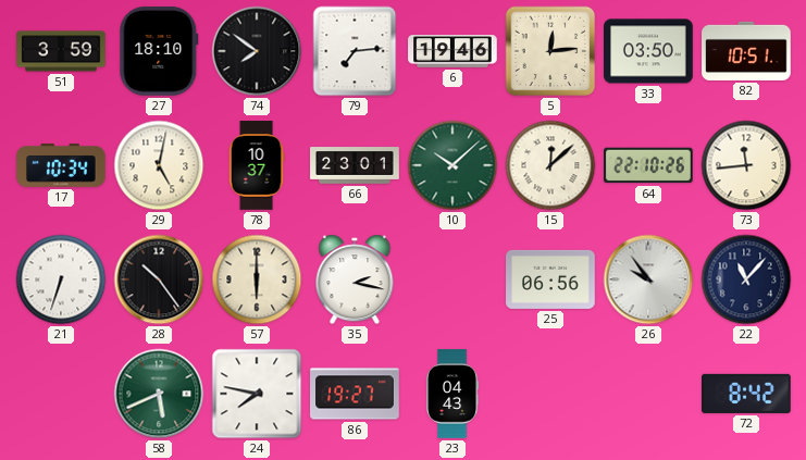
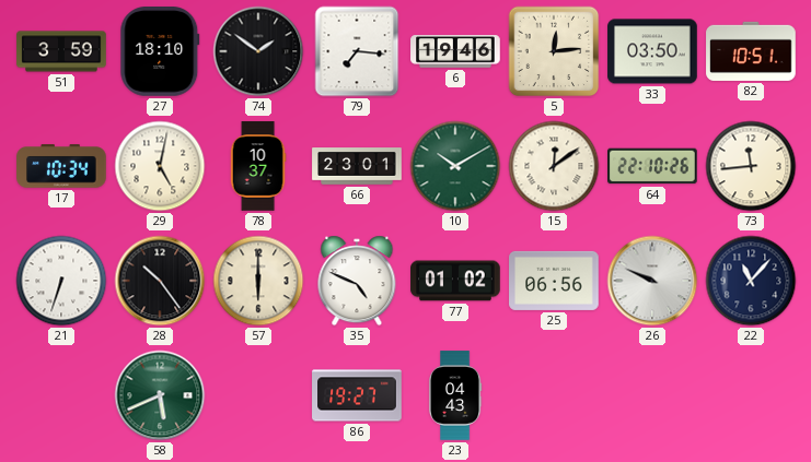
74: 7:51 -> 1:51
79: 7:14 -> 7:16
10: 10:08 -> 10:10
15: 12:08 -> 12:09
35: 2:17 -> 4:49
77: none -> 01:02
26: 9:54 -> 9:49
24: 7:47 -> none
72: 8:42 -> none
